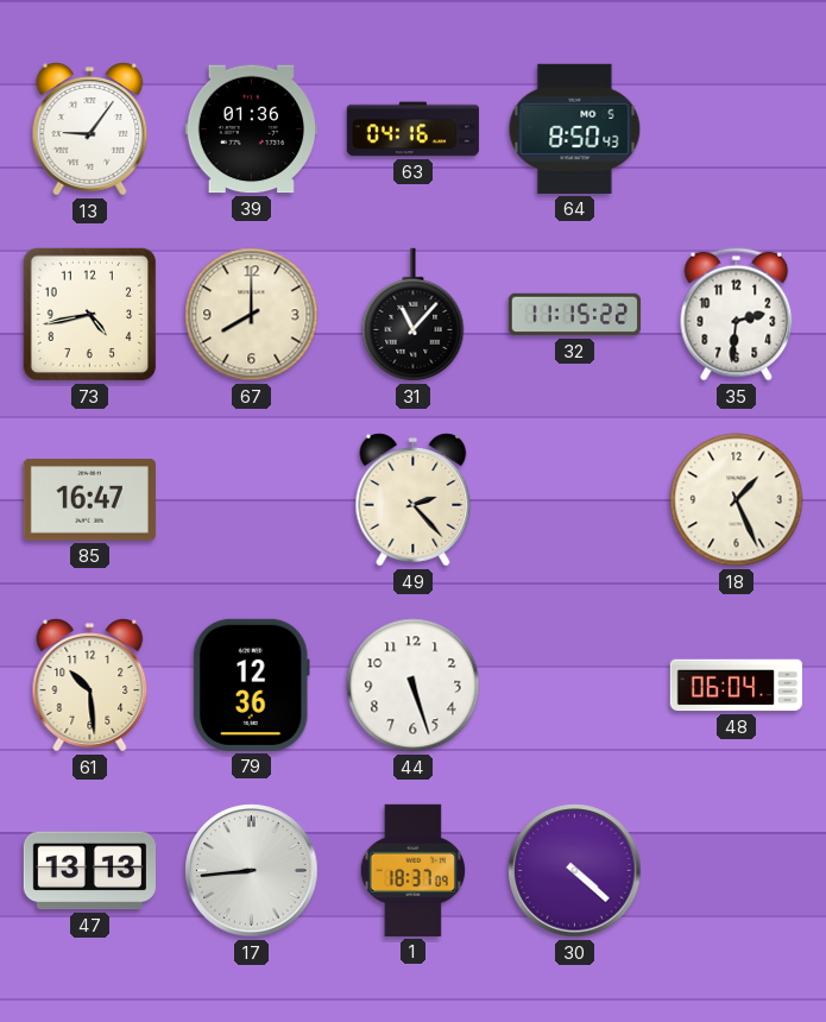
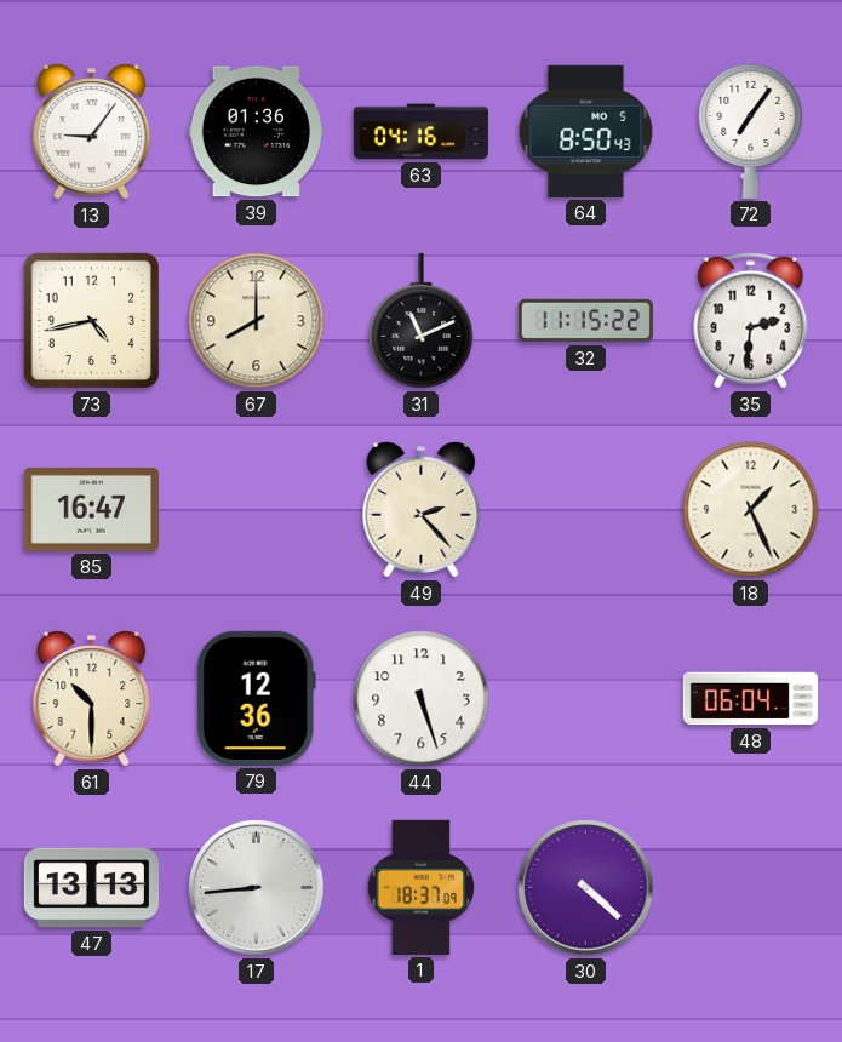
72: none -> 7:06
31: 11:07 -> 11:11
61: 10:29 -> 10:30
